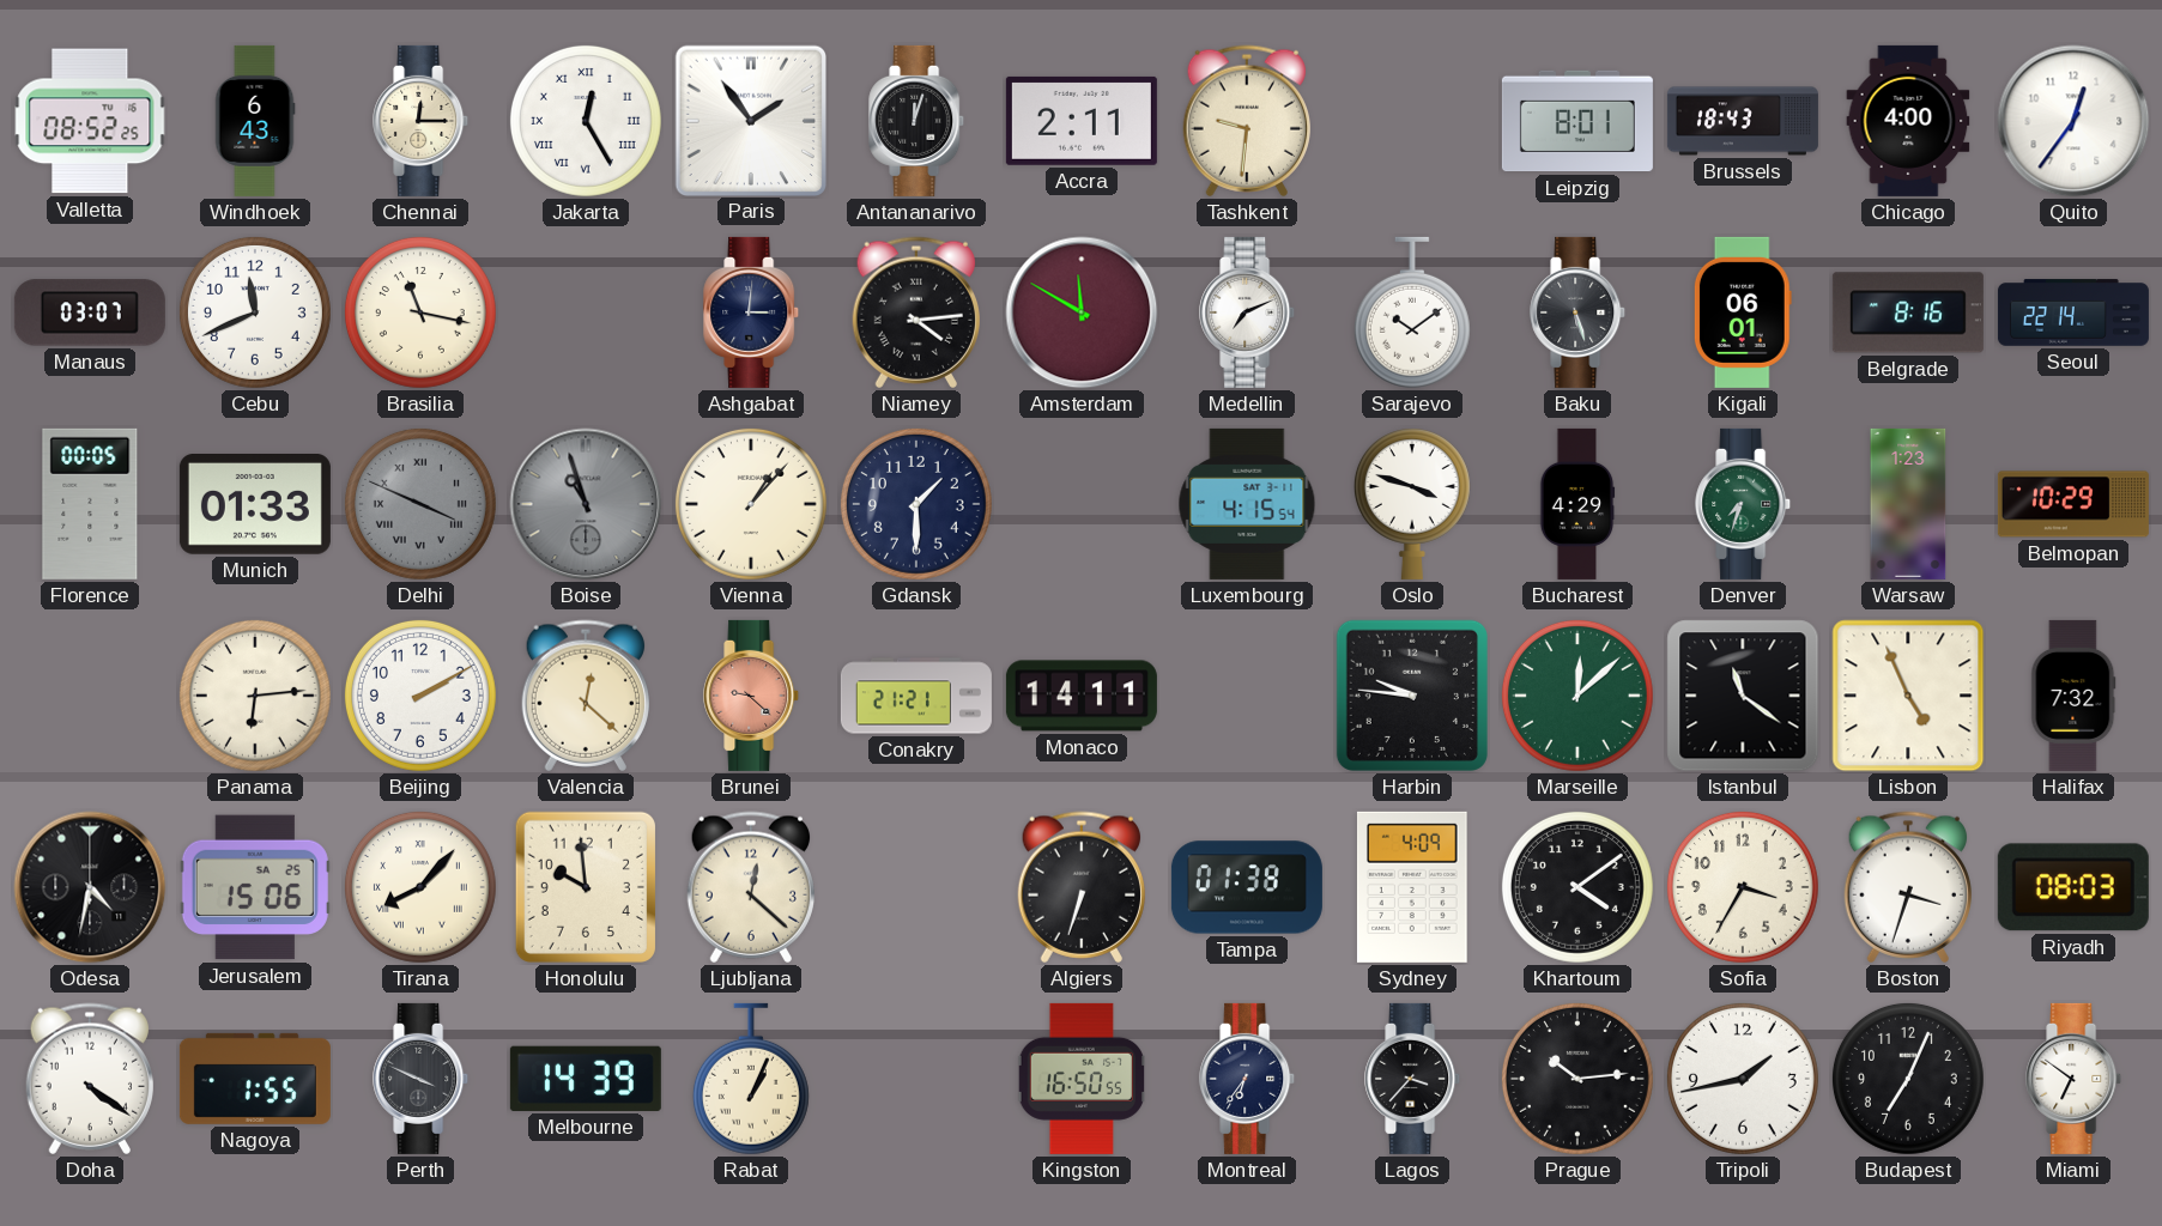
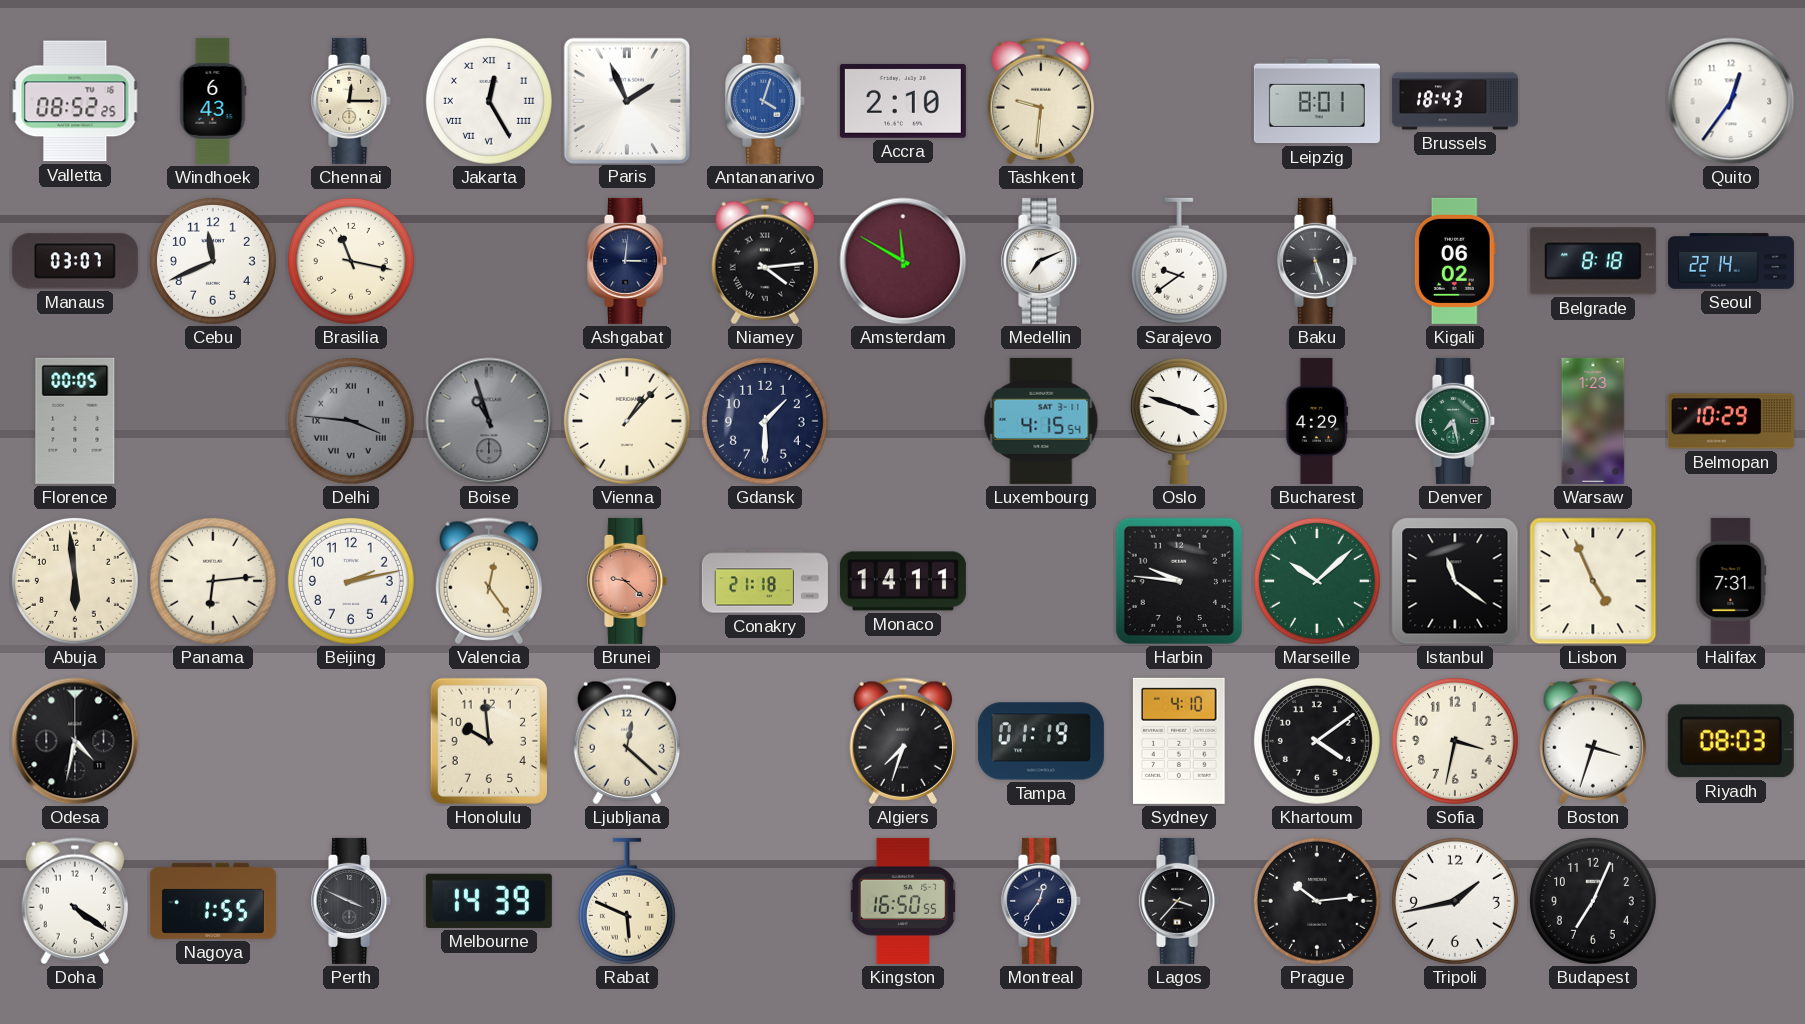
Paris: 1:54 -> 1:56
Antananarivo: 12:03 -> 4:03
Antananarivo dial: black -> blue
Accra: 2:11 -> 2:10
Chicago: 4:00 -> none
Sarajevo: 10:09 -> 9:39
Kigali: 06:01 -> 06:02
Belgrade: 8:16 -> 8:18
Munich: 01:33 -> none
Delhi: 3:49 -> 3:46
Denver: 7:33 -> 7:28
Abuja: none -> 5:59
Beijing: 2:10 -> 2:13
Valencia: 12:22 -> 12:24
Conakry: 21:21 -> 21:18
Marseille: 12:08 -> 10:08
Halifax: 7:32 -> 7:31
Jerusalem: 15:06 -> none
Tirana: 8:07 -> none
Algiers: 6:33 -> 7:33
Tampa: 01:38 -> 01:19
Sydney: 4:09 -> 4:10
Sofia: 3:35 -> 3:32
Rabat: 1:04 -> 5:49
Montreal: 6:36 -> 12:36
Miami: 6:51 -> none
